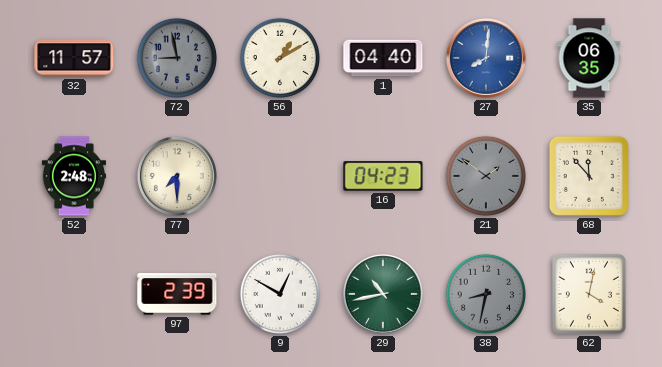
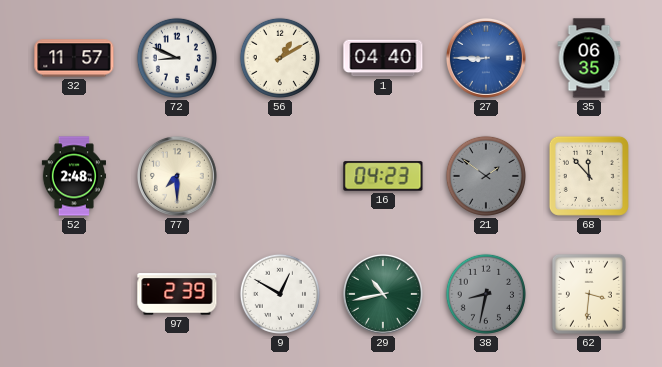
72: 8:58 -> 8:49
72 dial: grey -> white
27: 8:01 -> 8:45
62: 4:02 -> 3:31
